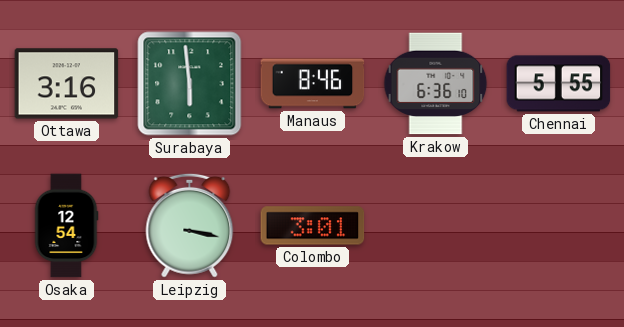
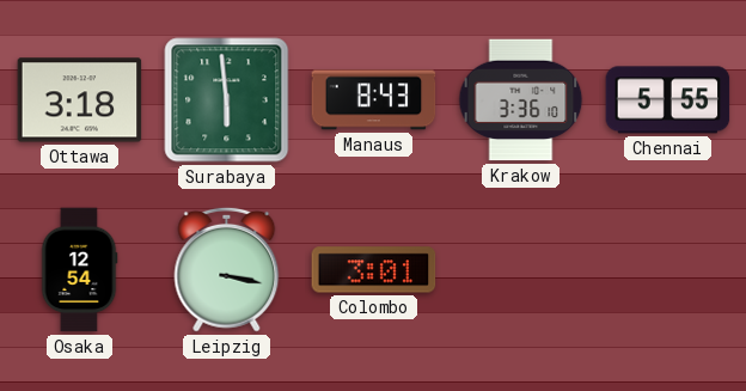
Ottawa: 3:16 -> 3:18
Manaus: 8:46 -> 8:43
Krakow: 6:36 -> 3:36
